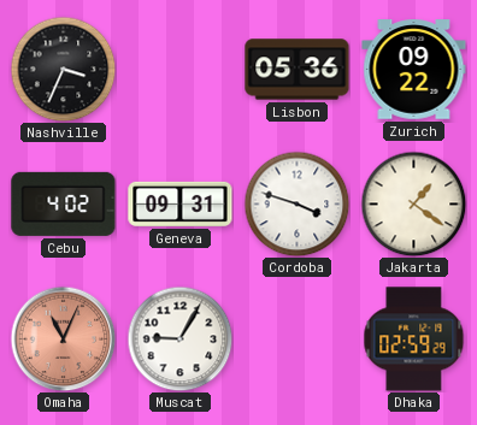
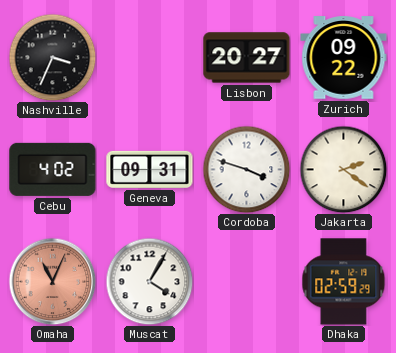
Lisbon: 05:36 -> 20:27
Jakarta: 1:21 -> 2:21
Muscat: 9:05 -> 4:05
